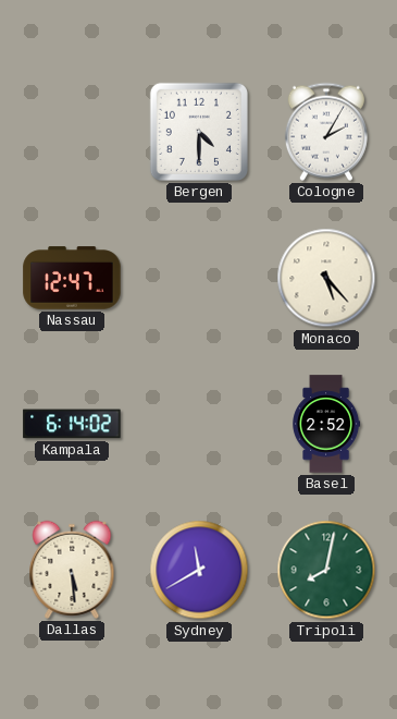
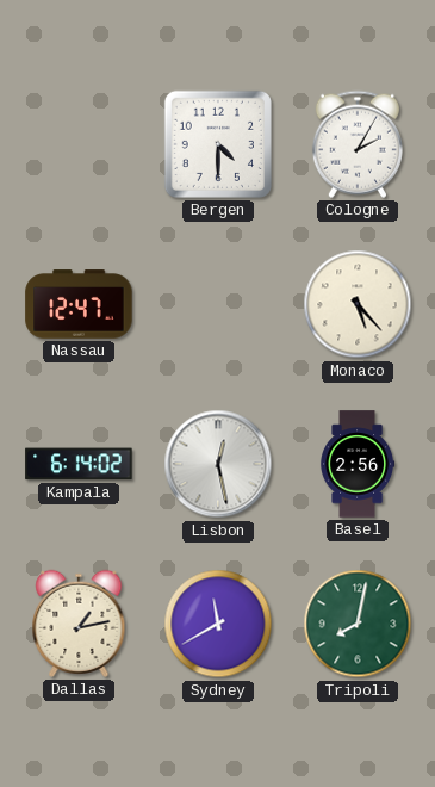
Lisbon: none -> 12:28
Basel: 2:52 -> 2:56
Dallas: 5:29 -> 1:13
